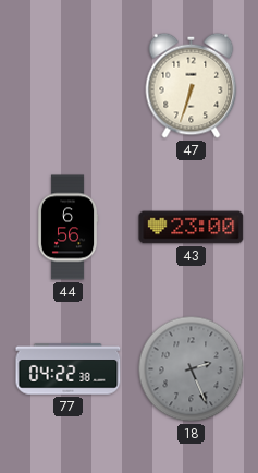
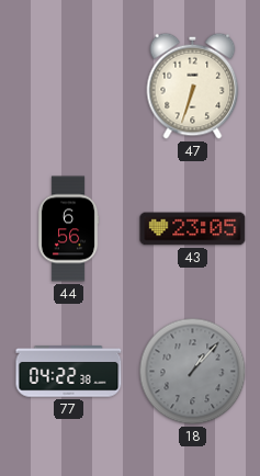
43: 23:00 -> 23:05
18: 2:26 -> 1:07
